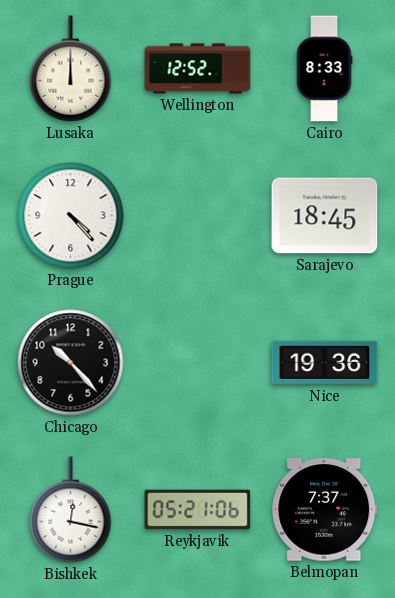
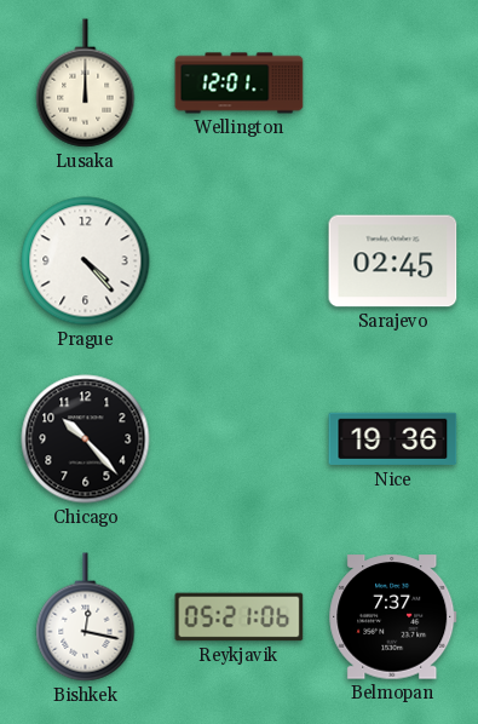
Wellington: 12:52 -> 12:01
Cairo: 8:33 -> none
Sarajevo: 18:45 -> 02:45
